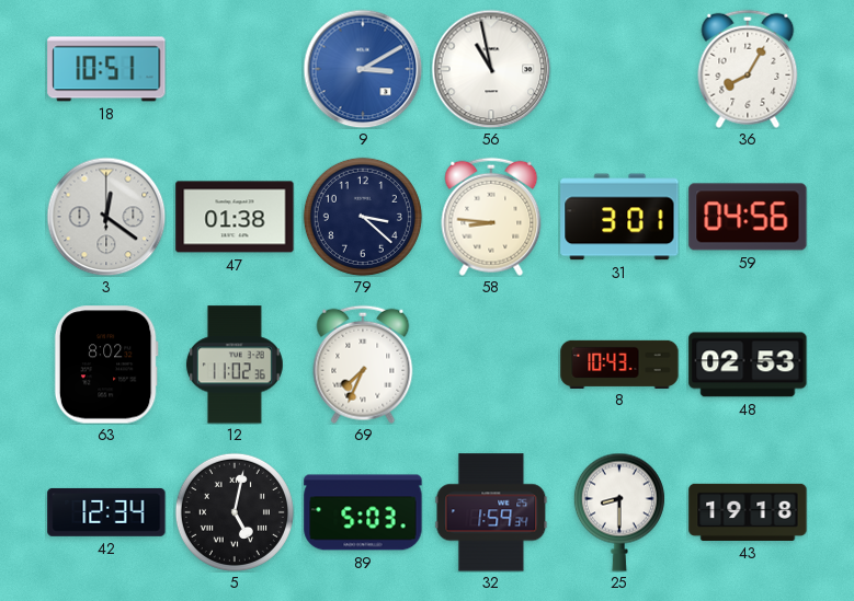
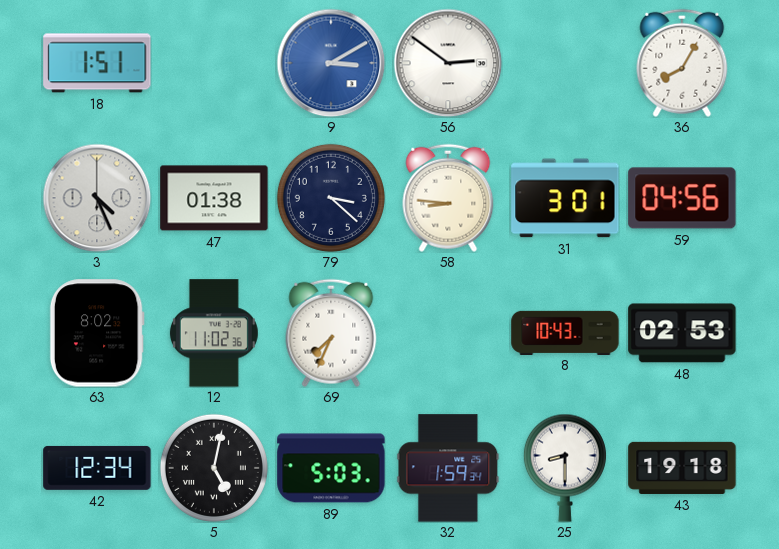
18: 10:51 -> 1:51
56: 10:58 -> 2:51
3: 12:21 -> 4:26
